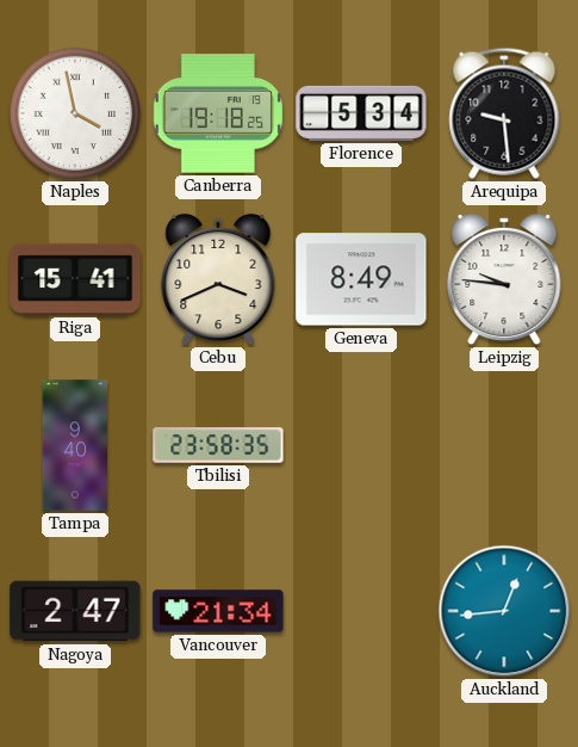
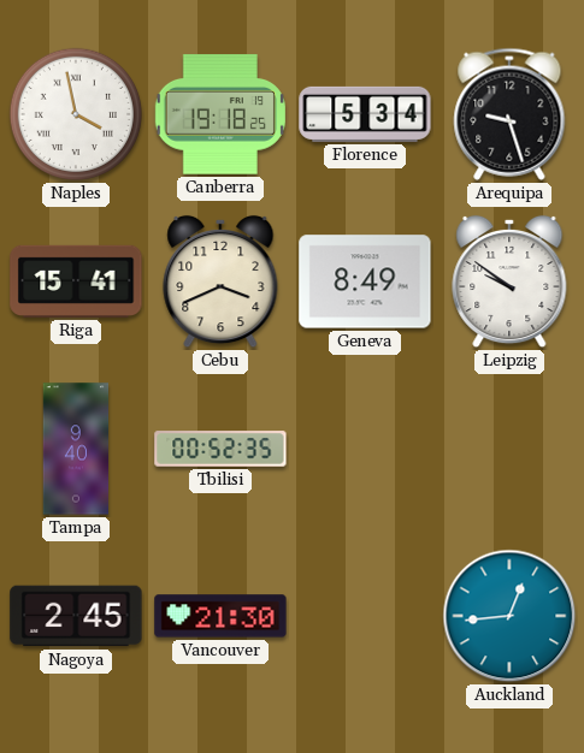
Arequipa: 9:29 -> 9:27
Leipzig: 9:46 -> 9:51
Tbilisi: 23:58 -> 00:52
Nagoya: 2:47 -> 2:45
Vancouver: 21:34 -> 21:30
